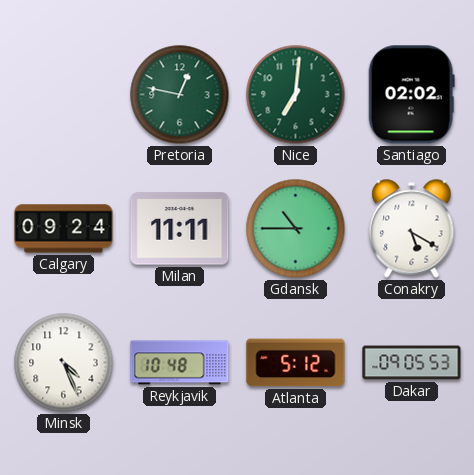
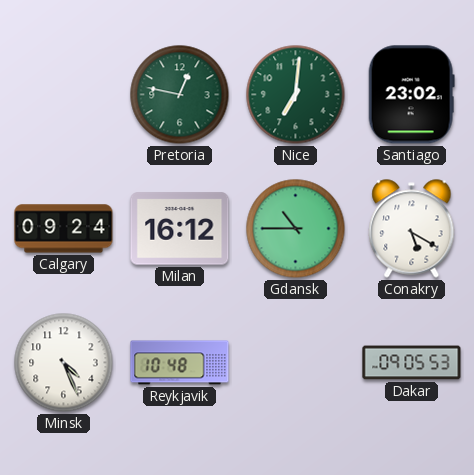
Santiago: 02:02 -> 23:02
Milan: 11:11 -> 16:12
Atlanta: 5:12 -> none
